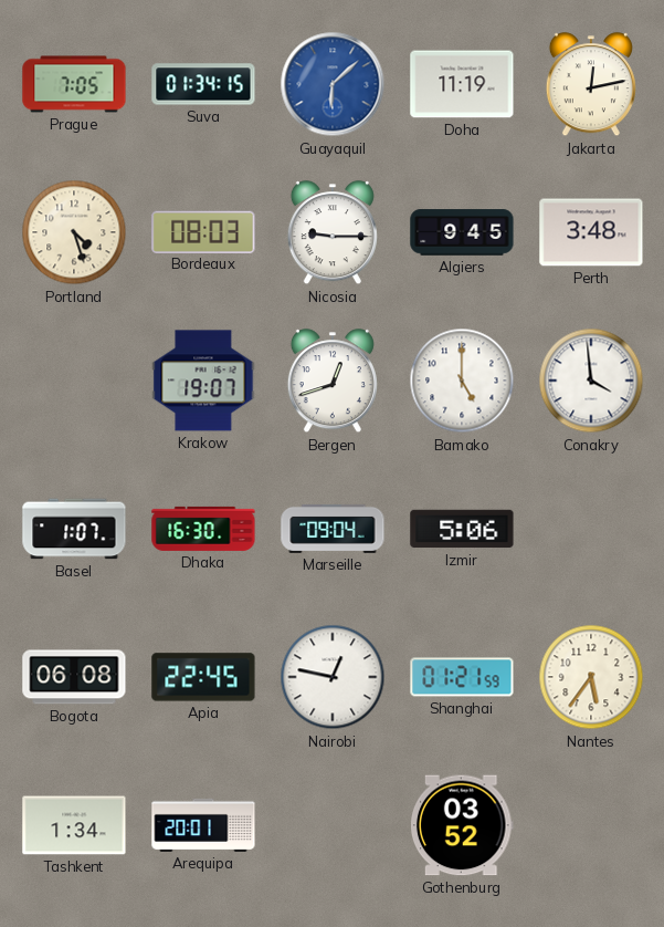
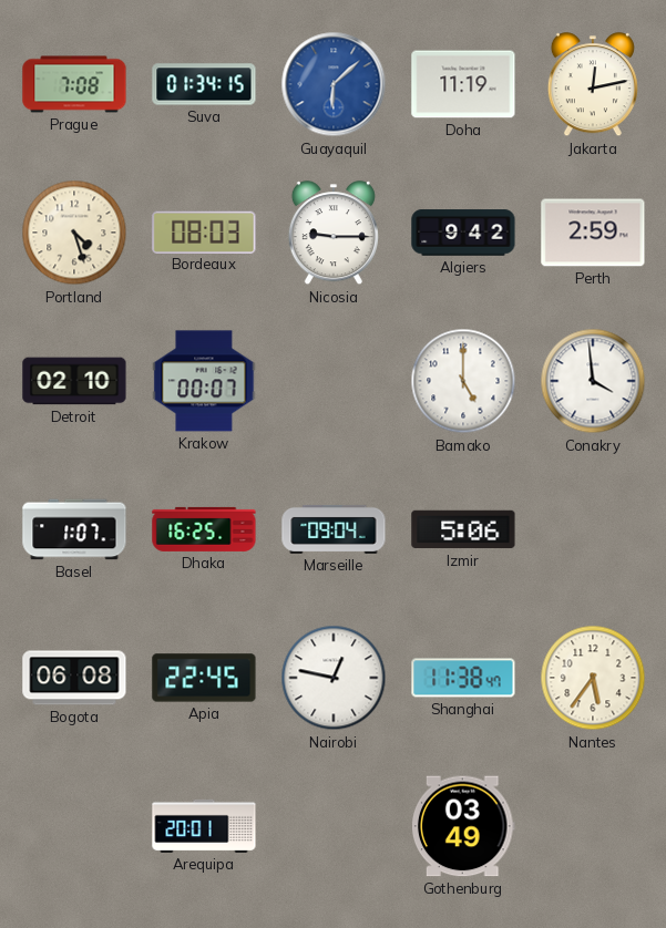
Prague: 7:05 -> 7:08
Algiers: 9:45 -> 9:42
Perth: 3:48 -> 2:59
Detroit: none -> 02:10
Krakow: 19:07 -> 00:07
Bergen: 12:42 -> none
Dhaka: 16:30 -> 16:25
Shanghai: 01:21 -> 11:38
Tashkent: 1:34 -> none
Gothenburg: 03:52 -> 03:49
